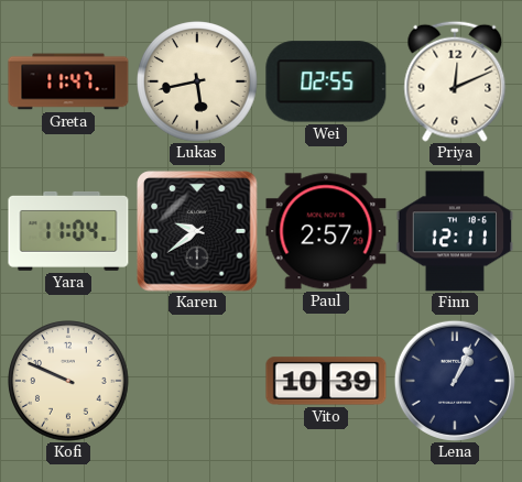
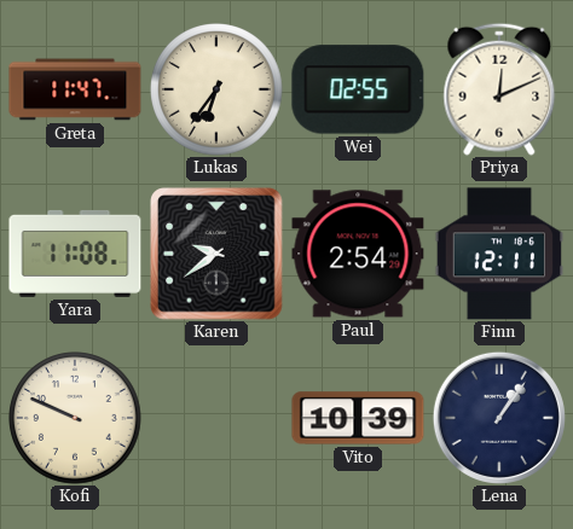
Lukas: 5:43 -> 6:36
Yara: 11:04 -> 11:08
Paul: 2:57 -> 2:54
Lena: 1:04 -> 1:06
